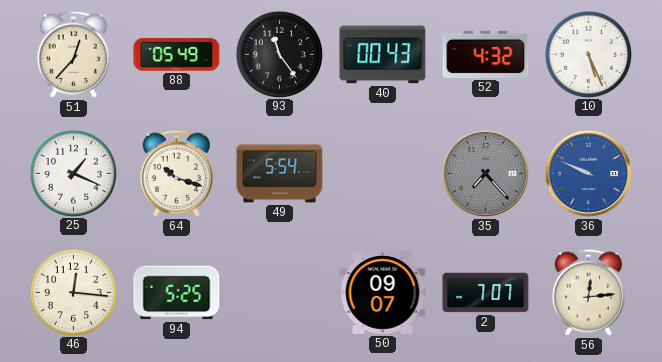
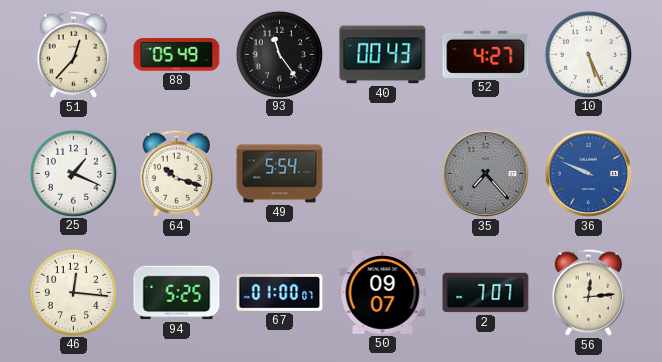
52: 4:32 -> 4:27
67: none -> 01:00
